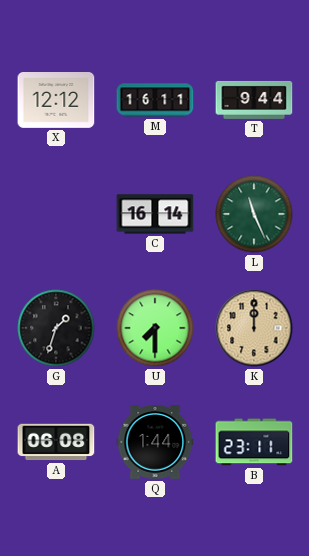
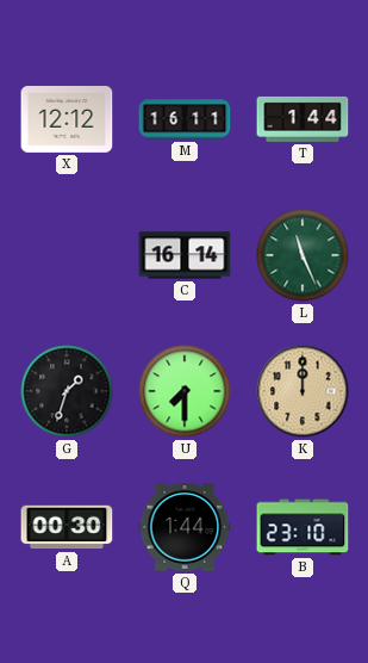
T: 9:44 -> 1:44
A: 06:08 -> 00:30
B: 23:11 -> 23:10
